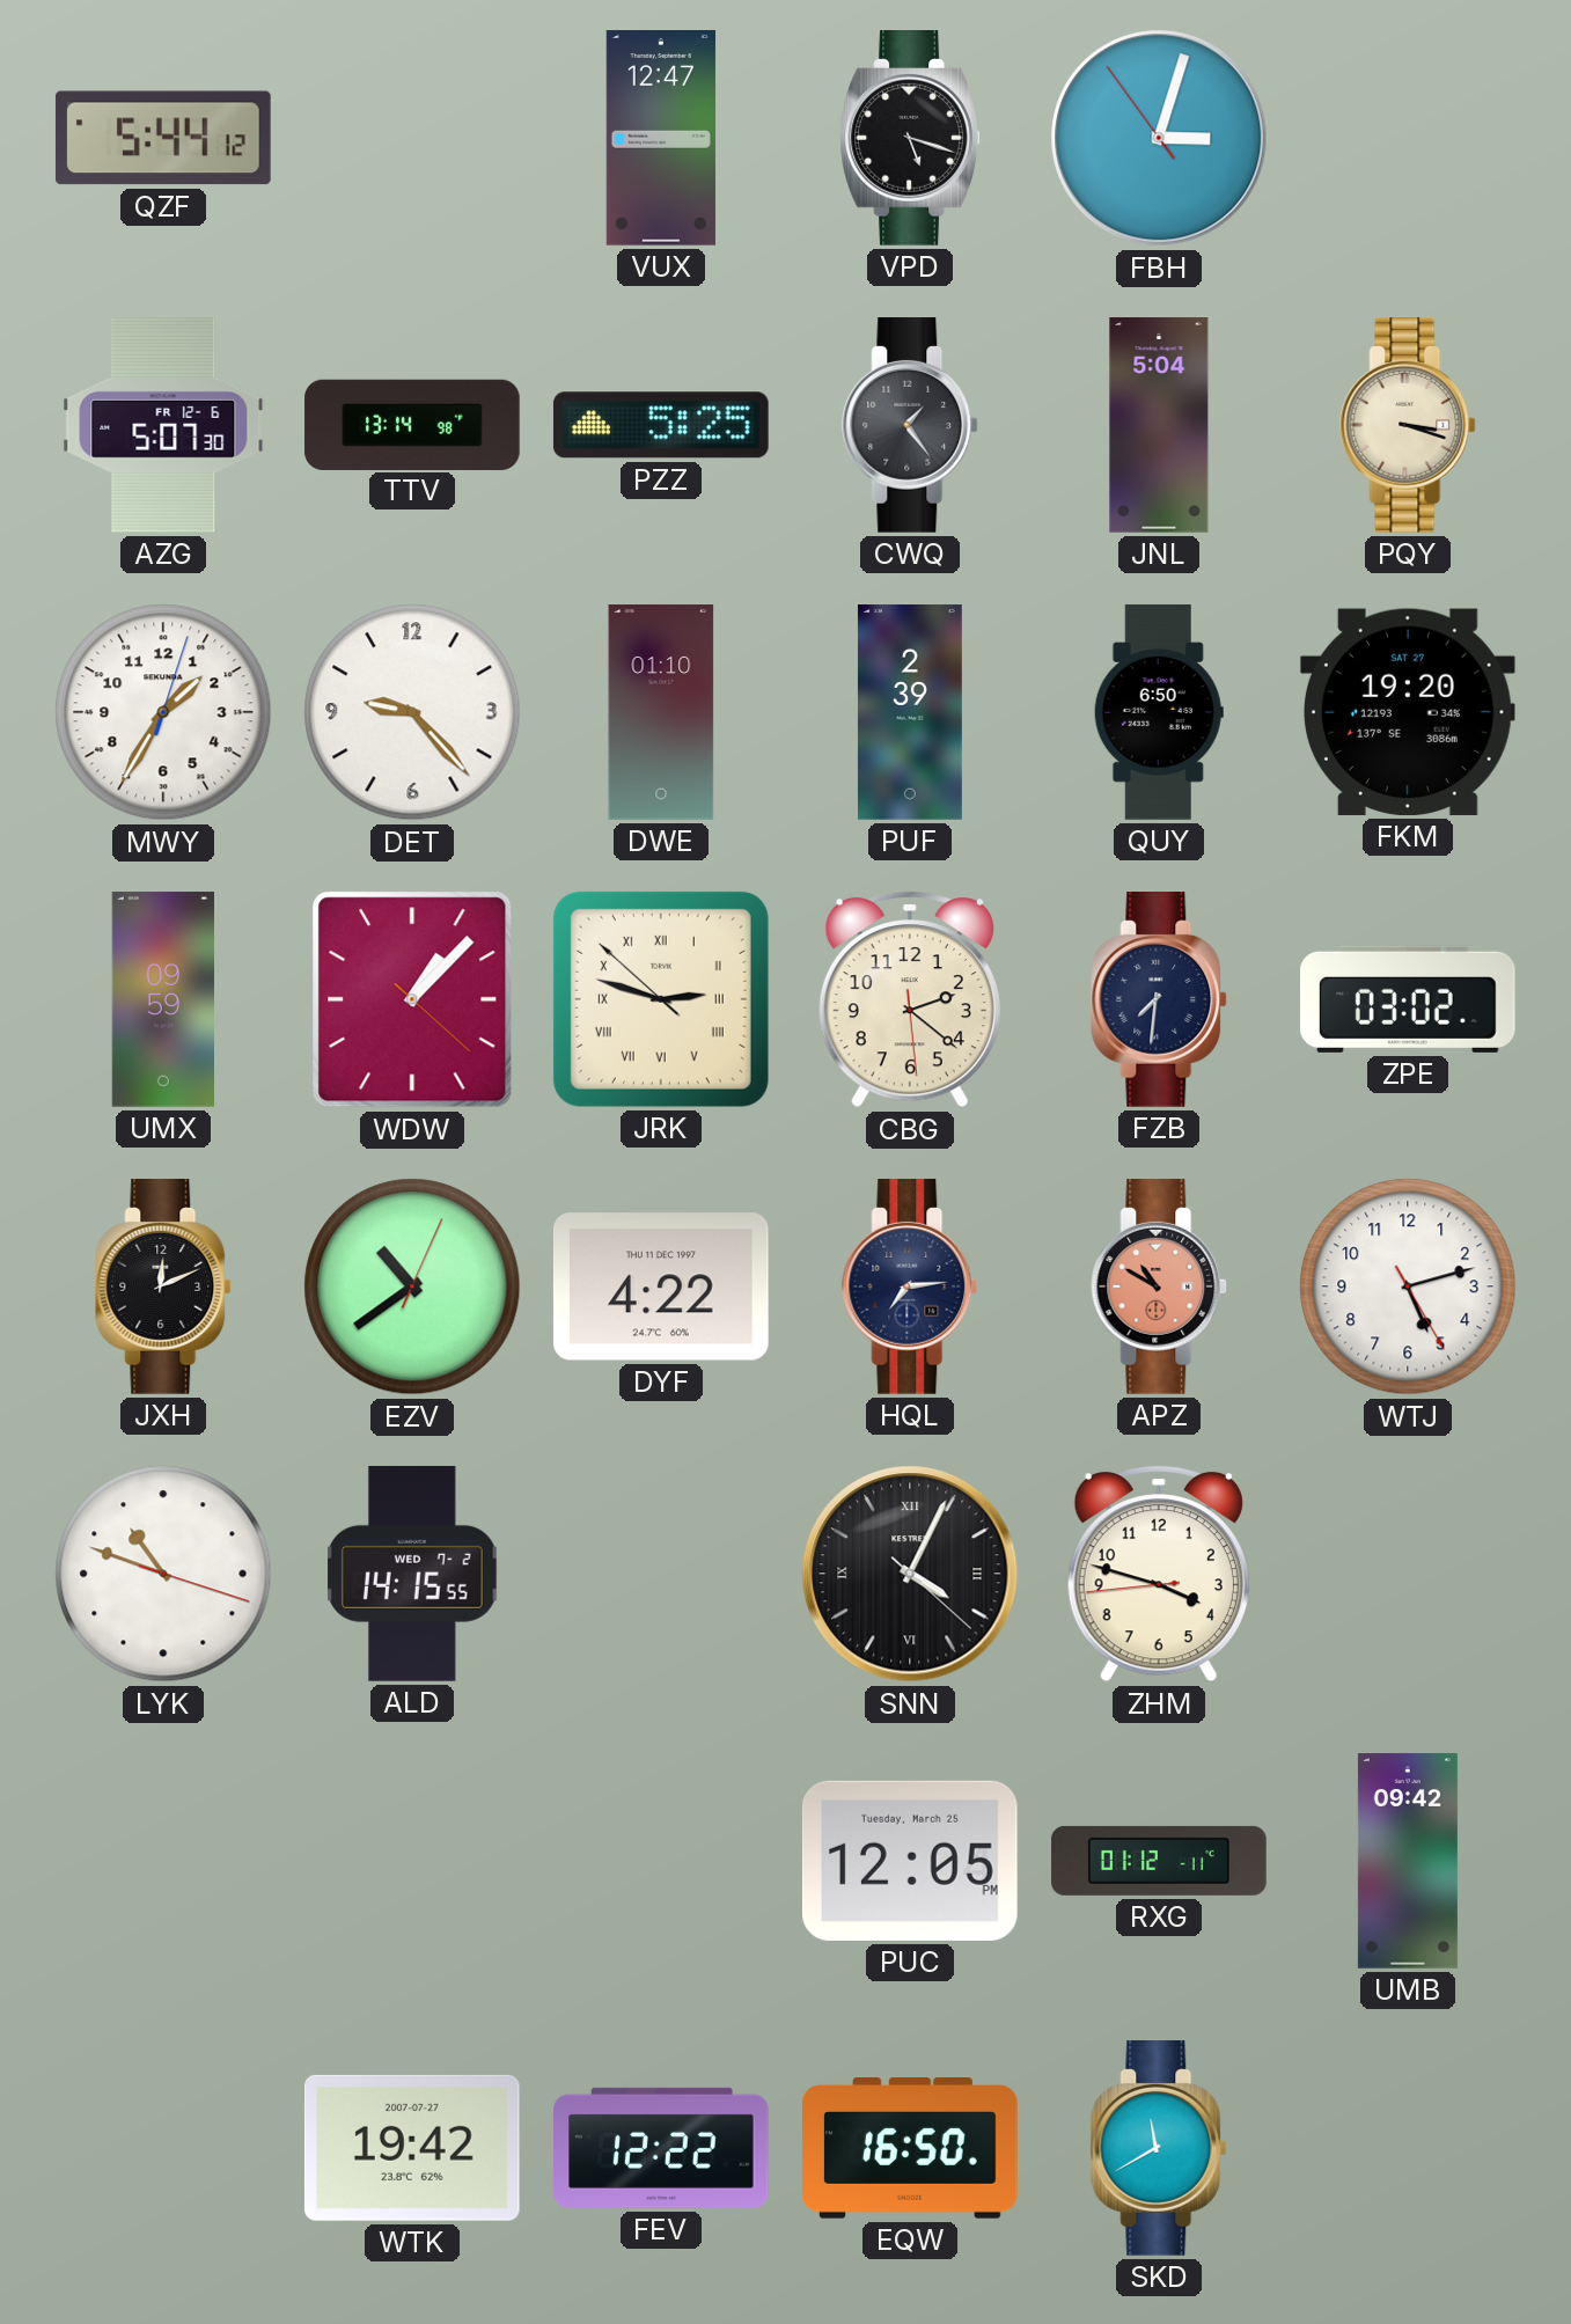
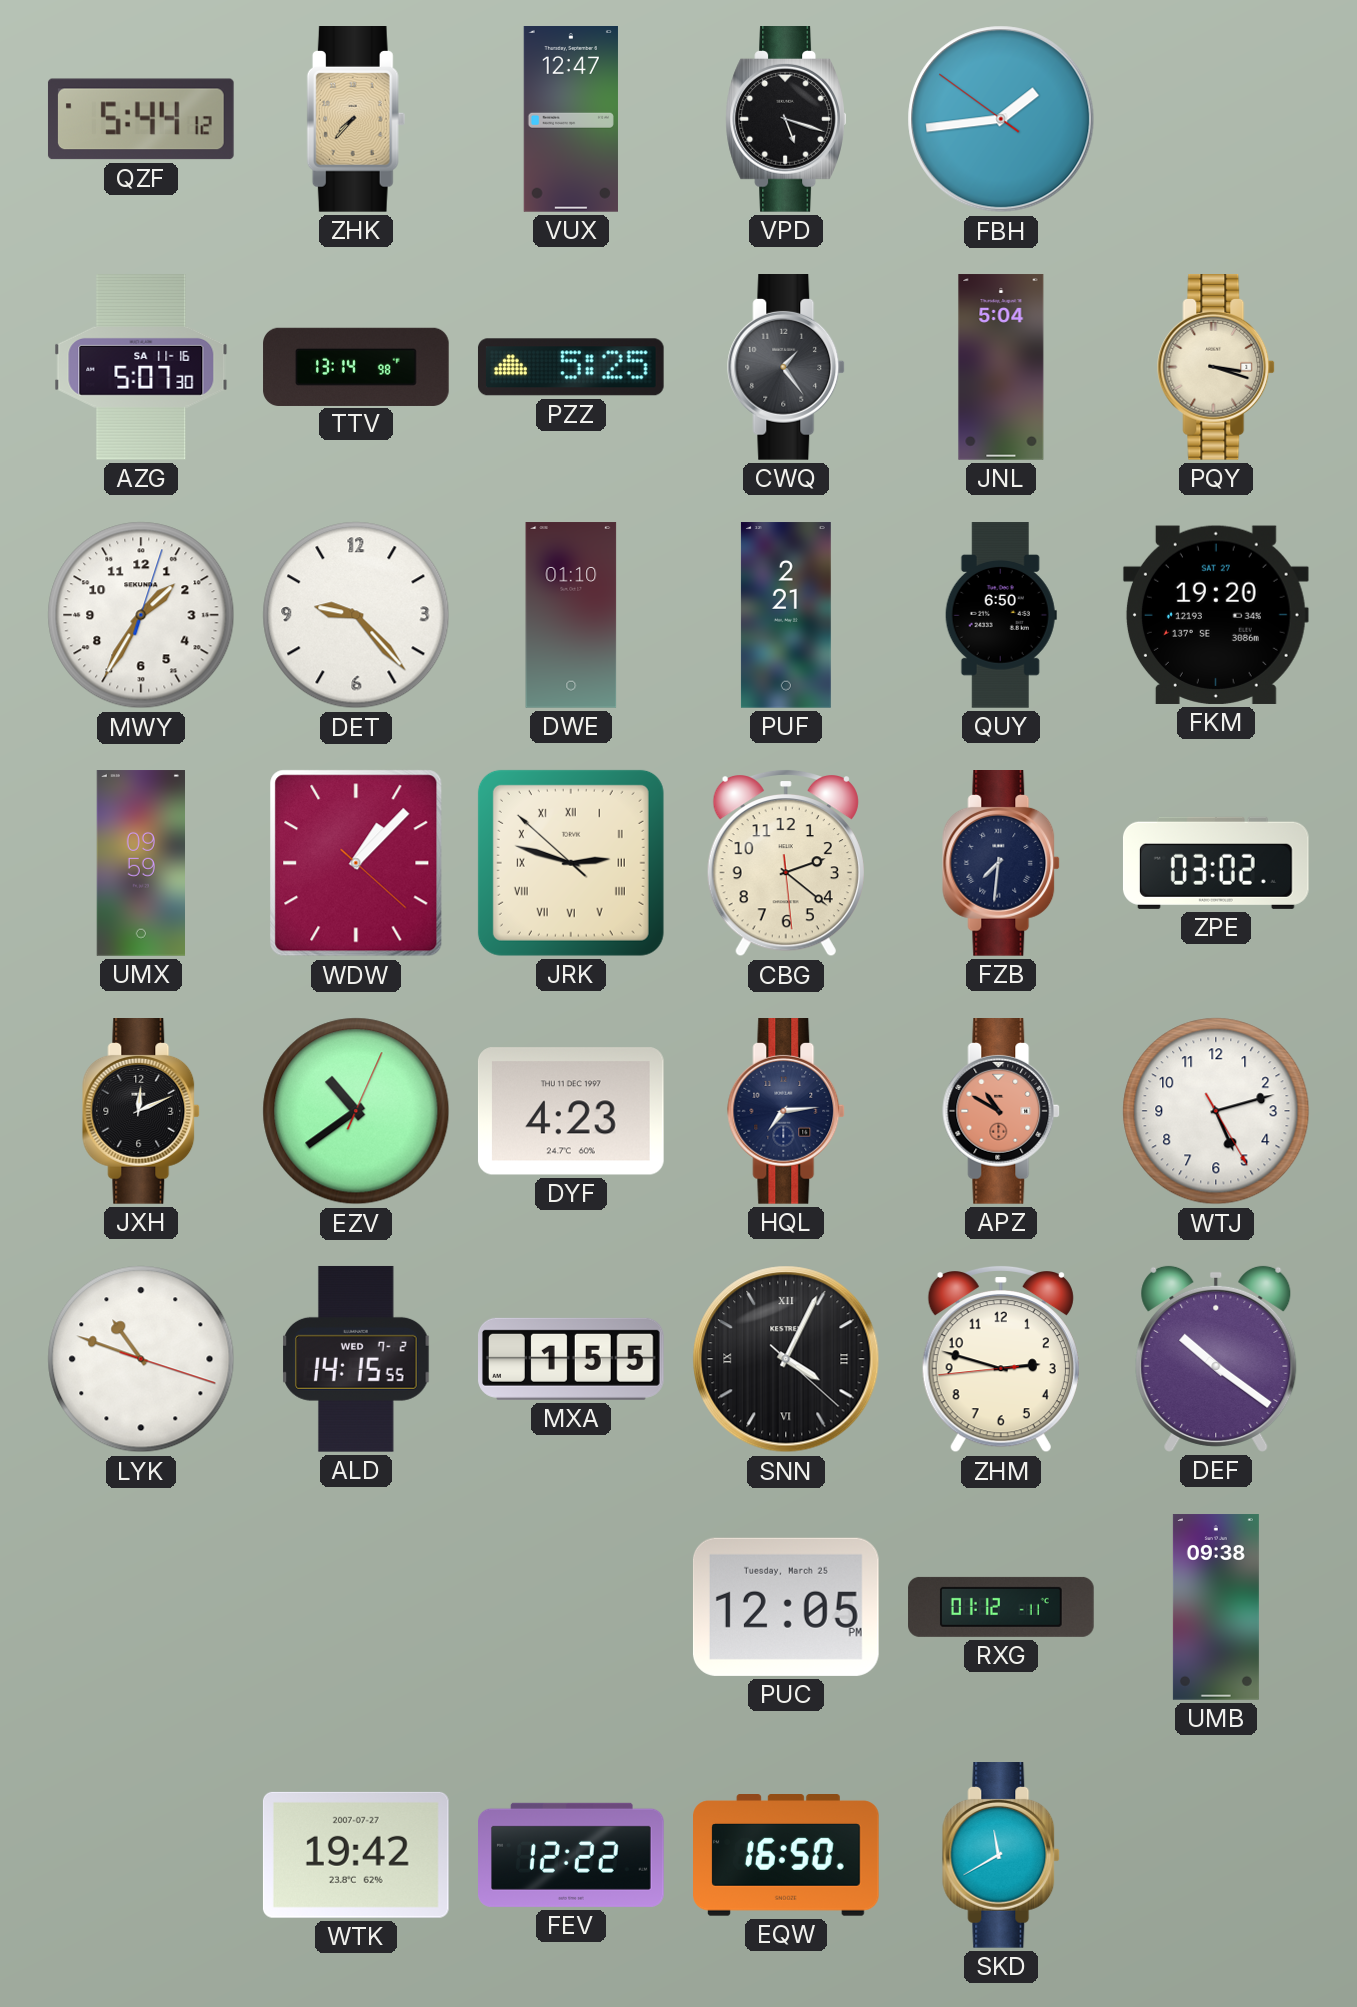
ZHK: none -> 7:37
FBH: 3:02 -> 1:43
AZG date: FR 12-6 -> SA 11-16
PUF: 2:39 -> 2:21
DYF: 4:22 -> 4:23
MXA: none -> 1:55
ZHM: 3:47 -> 2:47
DEF: none -> 10:21
UMB: 09:42 -> 09:38
